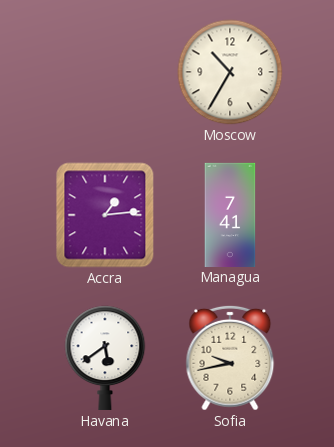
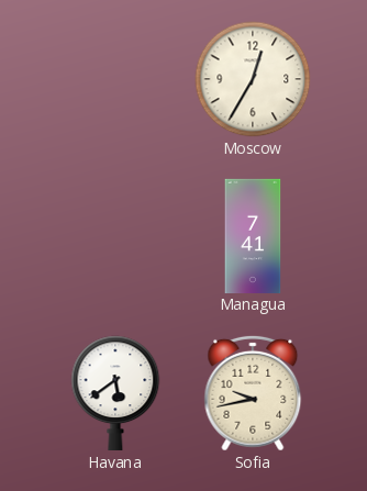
Moscow: 10:35 -> 12:35
Accra: 1:14 -> none
